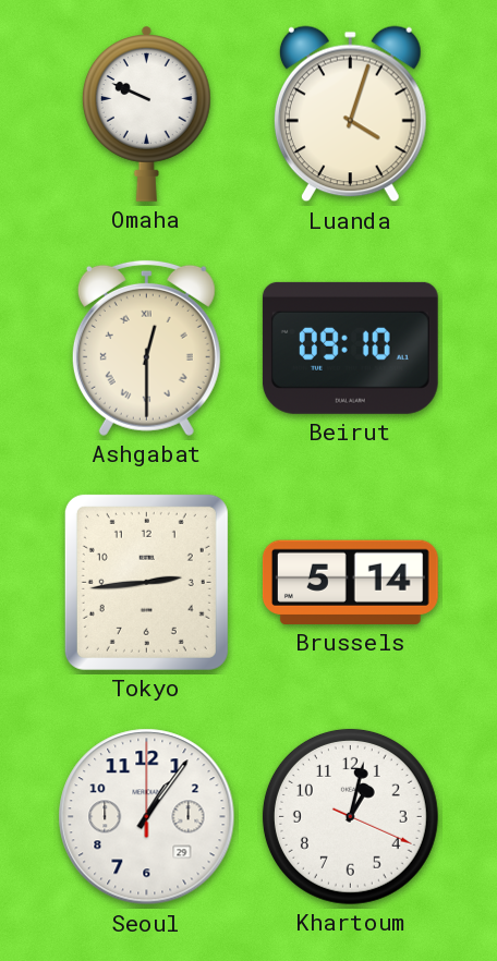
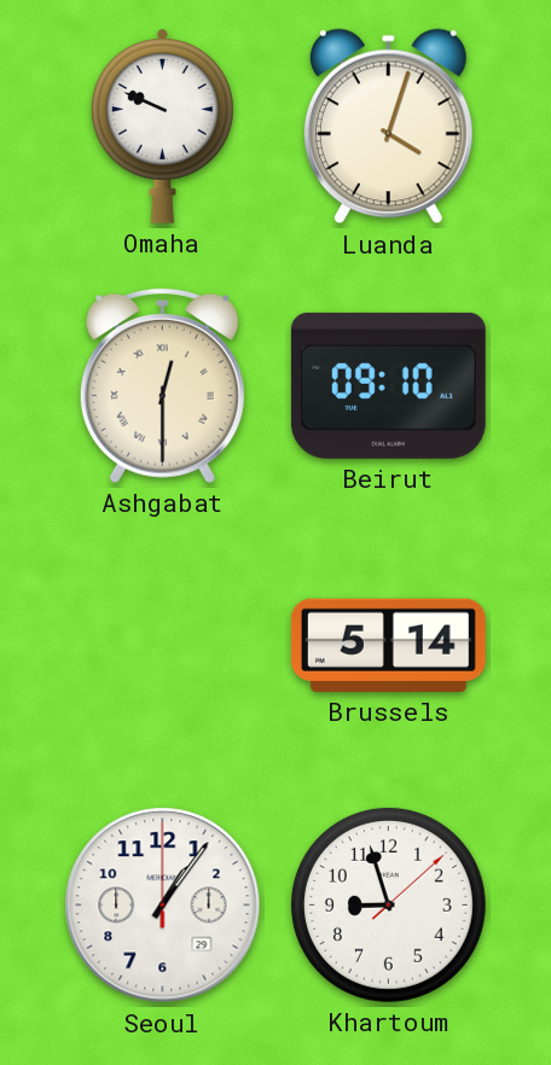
Tokyo: 2:44 -> none
Khartoum: 1:02 -> 8:57
